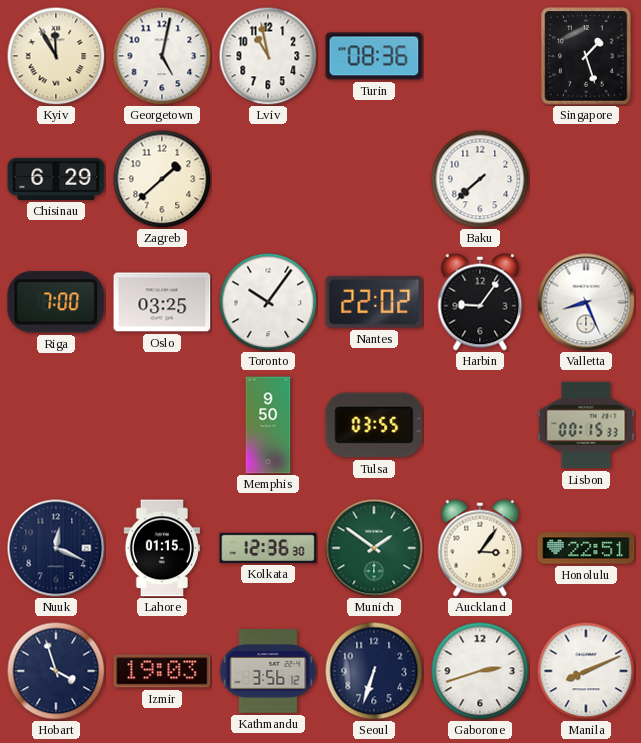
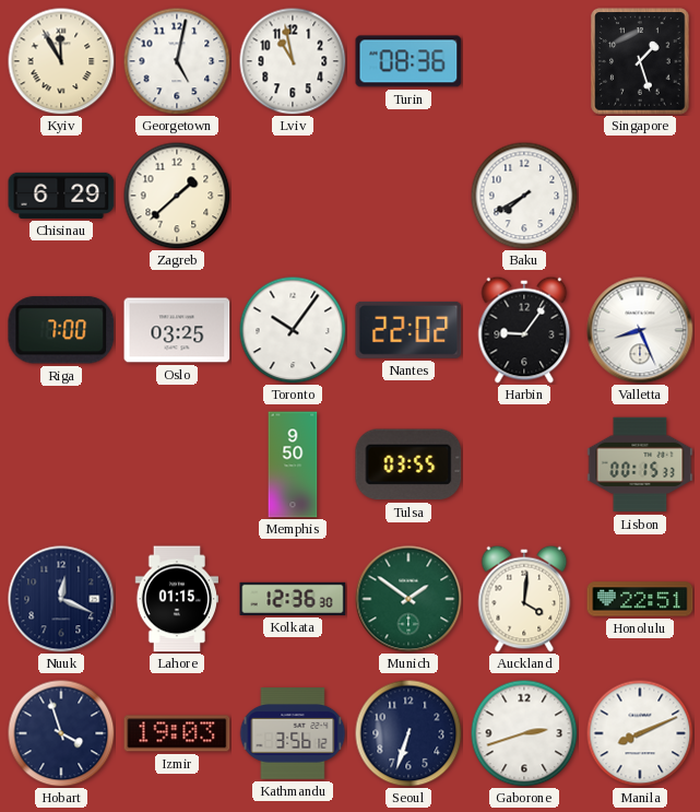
Baku: 7:38 -> 7:40
Auckland: 3:06 -> 4:01
